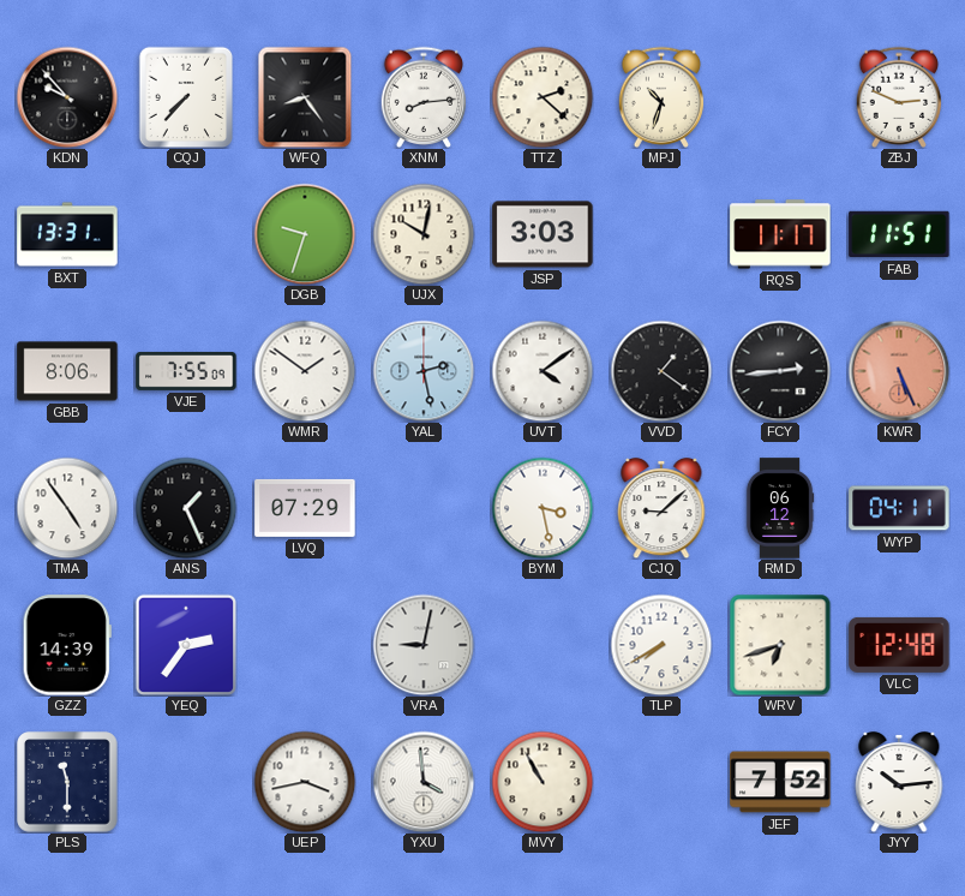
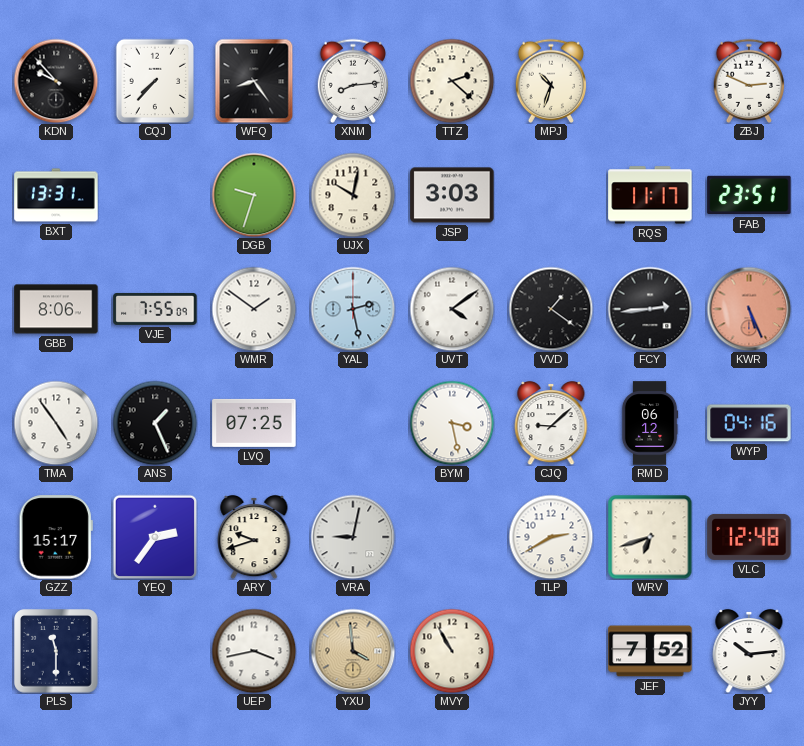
FAB: 11:51 -> 23:51
LVQ: 07:29 -> 07:25
WYP: 04:11 -> 04:16
GZZ: 14:39 -> 15:17
ARY: none -> 9:42
TLP: 7:40 -> 2:40
YXU dial: white -> champagne
